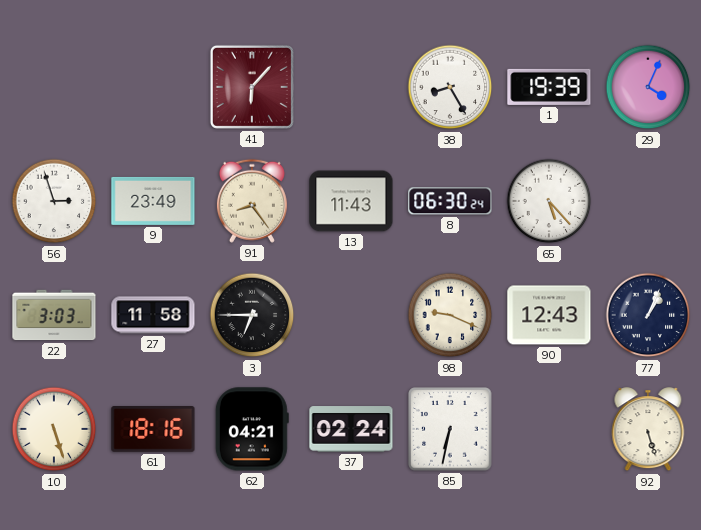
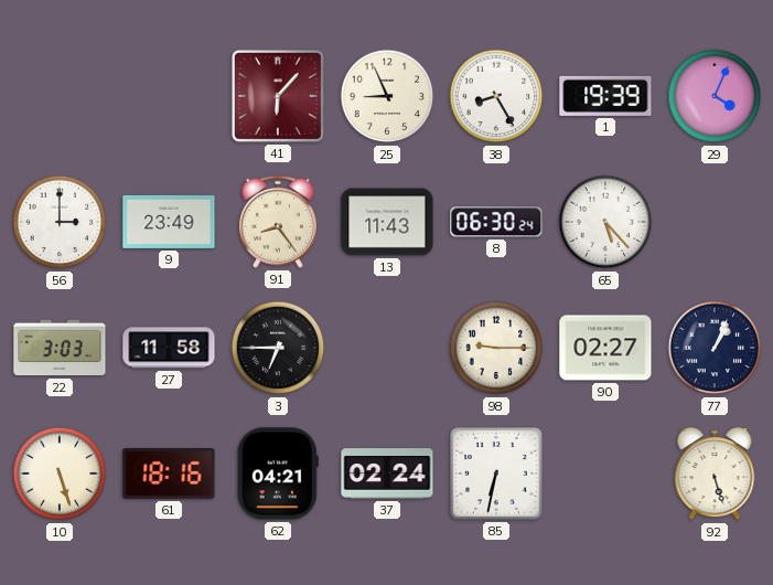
25: none -> 8:56
56: 2:57 -> 3:00
98: 9:19 -> 9:15
90: 12:43 -> 02:27
